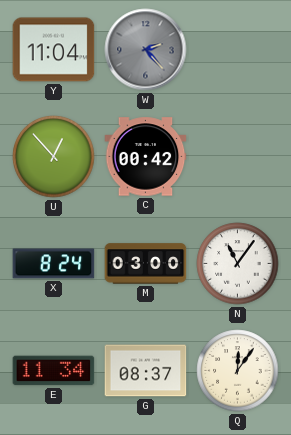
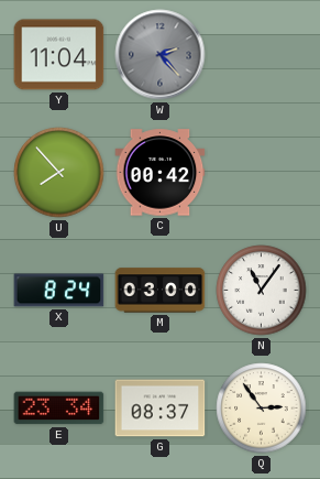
U: 12:53 -> 7:53
E: 11:34 -> 23:34
Q: 12:06 -> 2:54
